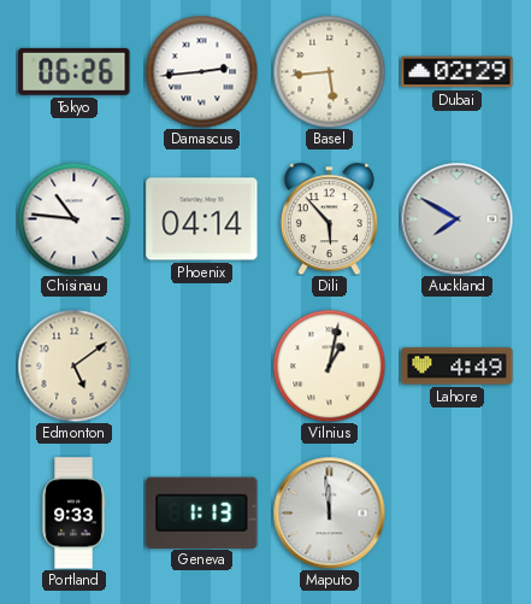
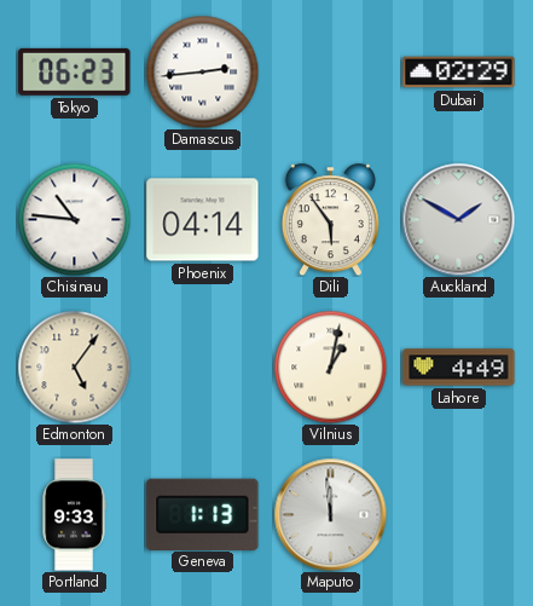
Tokyo: 06:26 -> 06:23
Basel: 5:44 -> none
Dili: 5:53 -> 5:54
Auckland: 7:50 -> 1:50
Edmonton: 5:09 -> 5:06
